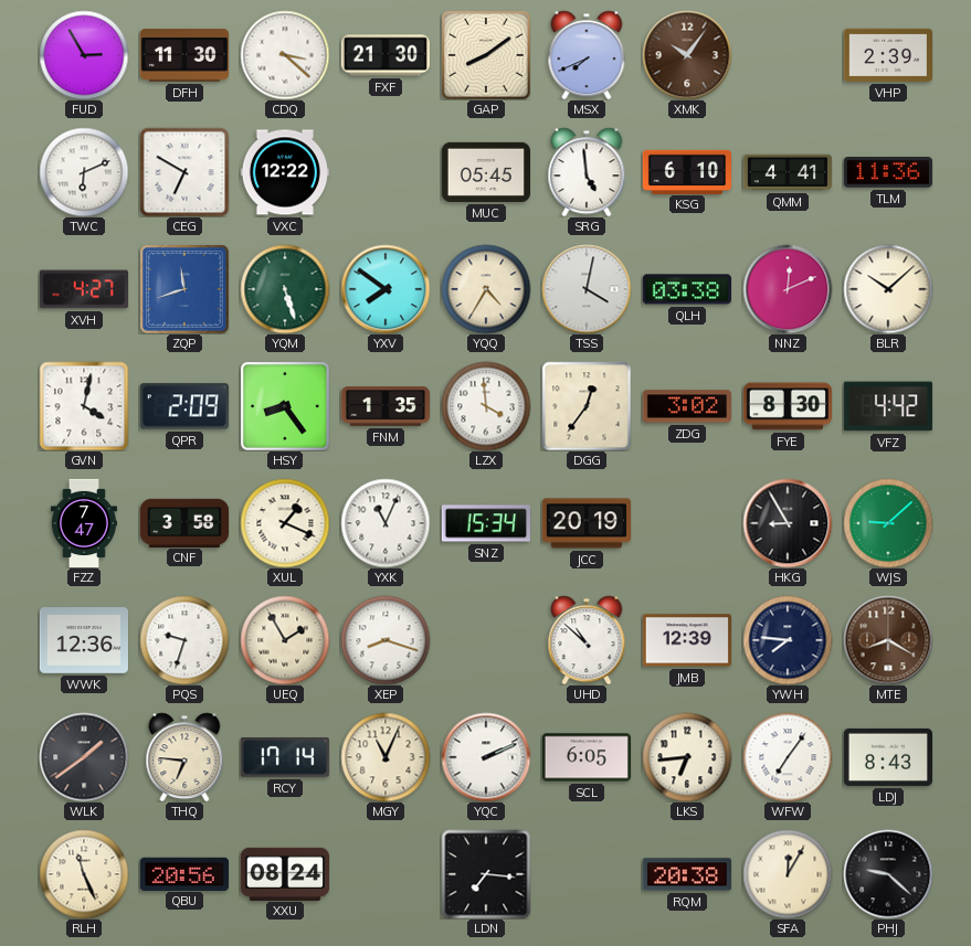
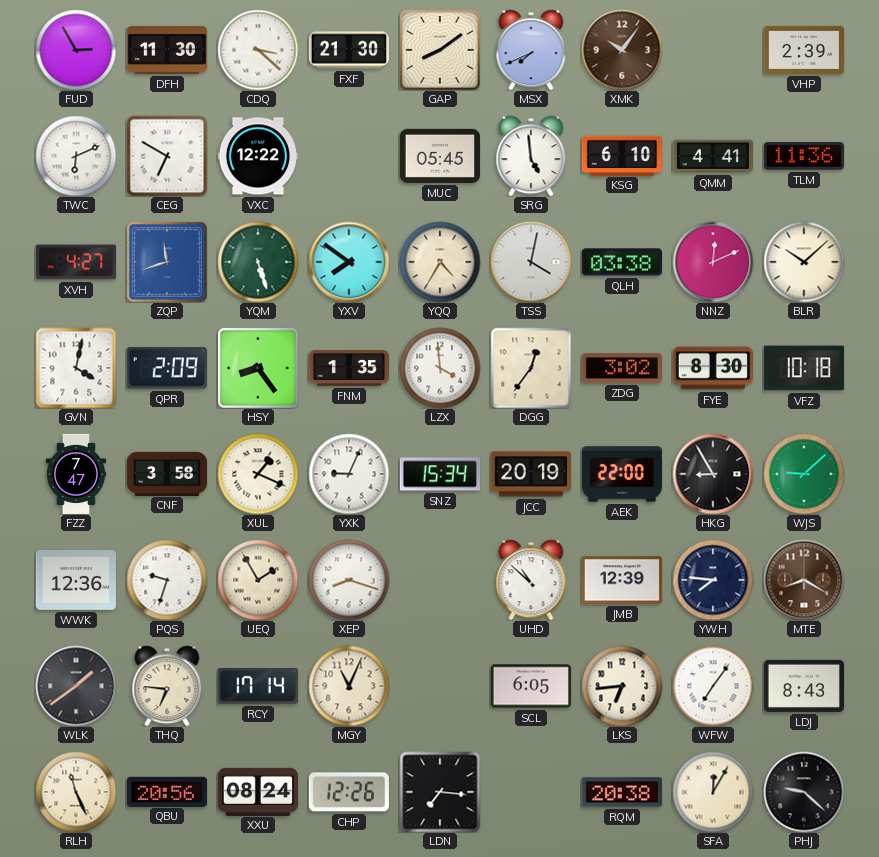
VFZ: 4:42 -> 10:18
YXK: 11:04 -> 9:04
AEK: none -> 22:00
YQC: 2:11 -> none
CHP: none -> 12:26
